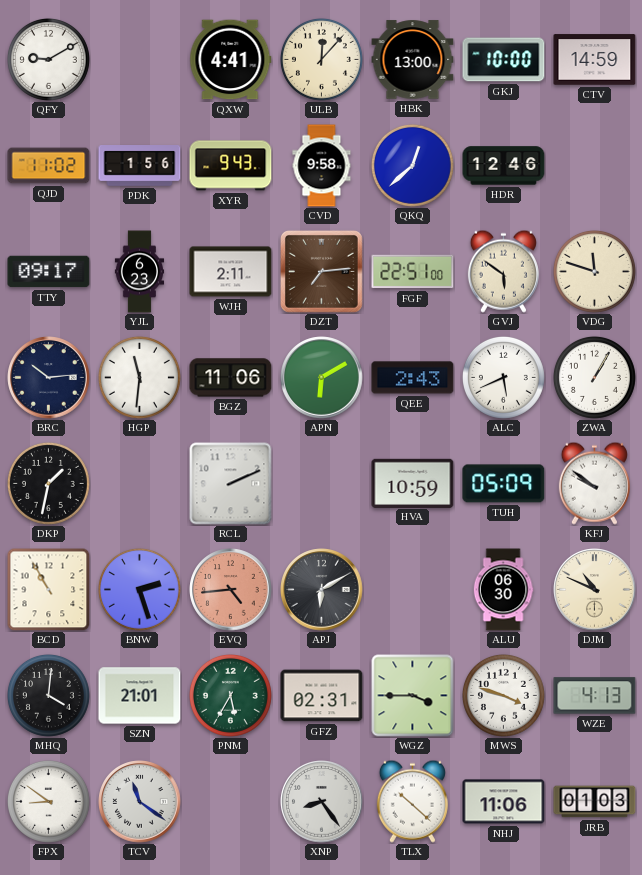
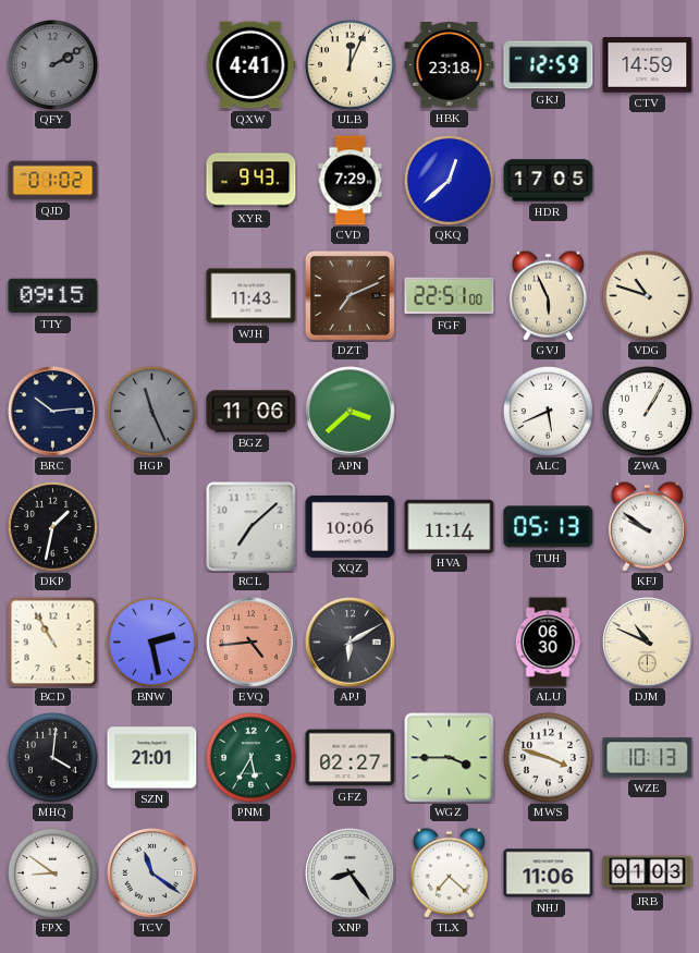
QFY: 9:10 -> 2:10
QFY dial: white -> grey
ULB: 12:07 -> 12:04
HBK: 13:00 -> 23:18
GKJ: 10:00 -> 12:59
QJD: 11:02 -> 01:02
PDK: 1:56 -> none
CVD: 9:58 -> 7:29
HDR: 12:46 -> 17:05
TTY: 09:17 -> 09:15
YJL: 6:23 -> none
WJH: 2:11 -> 11:43
DZT: 7:14 -> 7:11
GVJ: 5:51 -> 5:56
VDG: 11:48 -> 10:48
HGP: 11:31 -> 11:26
HGP dial: white -> grey
APN: 6:10 -> 3:38
QEE: 2:43 -> none
RCL: 2:11 -> 7:08
XQZ: none -> 10:06
HVA: 10:59 -> 11:14
TUH: 05:09 -> 05:13
BNW: 2:27 -> 2:28
GFZ: 02:31 -> 02:27
WZE: 4:13 -> 10:13
TLX: 10:22 -> 7:22
